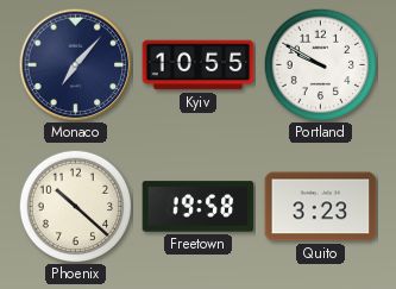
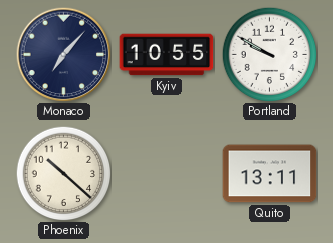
Freetown: 19:58 -> none
Quito: 3:23 -> 13:11
